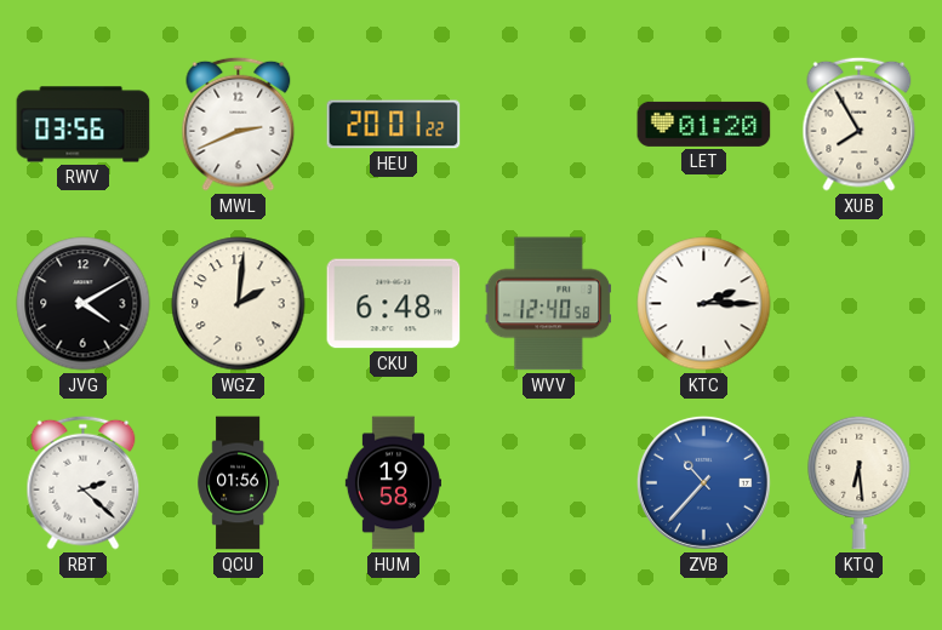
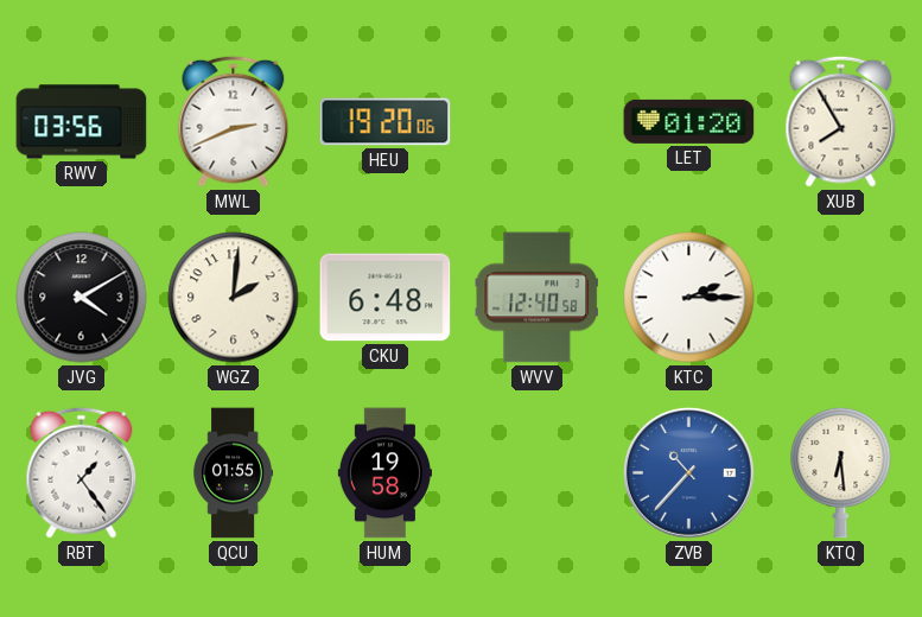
HEU: 20:01 -> 19:20
RBT: 2:22 -> 1:24
QCU: 01:56 -> 01:55
